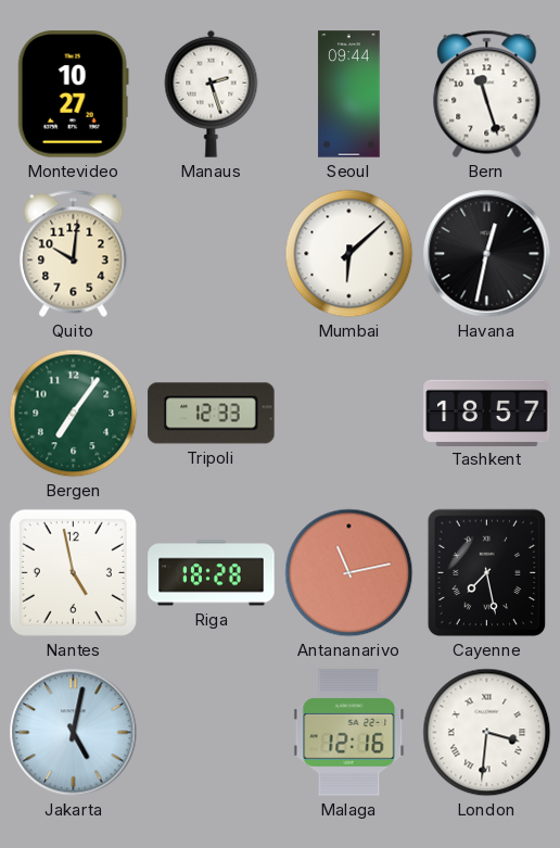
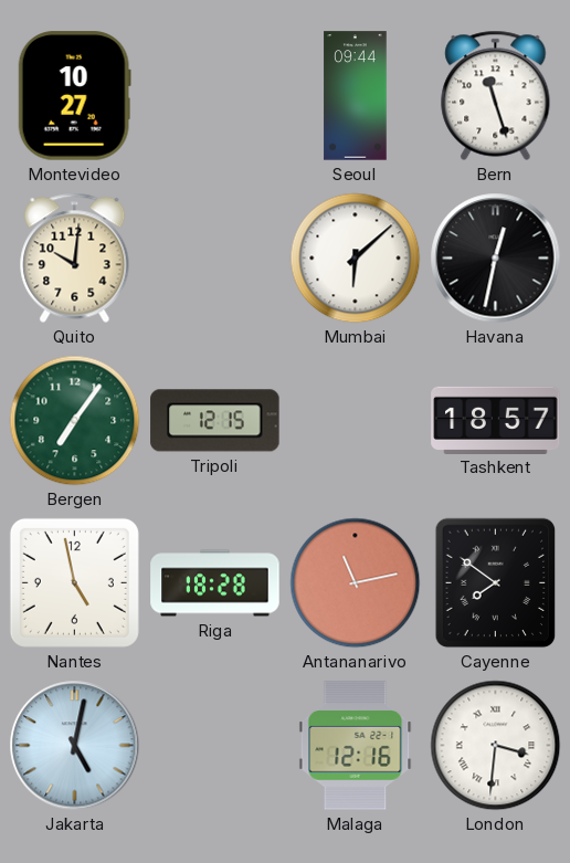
Manaus: 2:27 -> none
Tripoli: 12:33 -> 12:15
Cayenne: 7:28 -> 7:51
